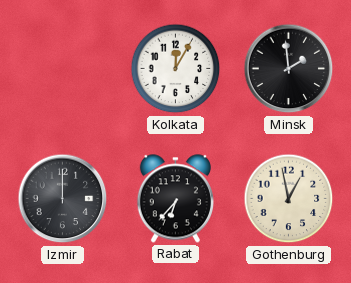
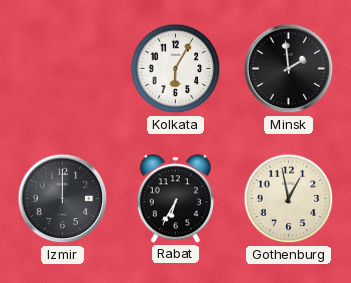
Kolkata: 12:05 -> 6:05
Rabat: 6:37 -> 6:35
